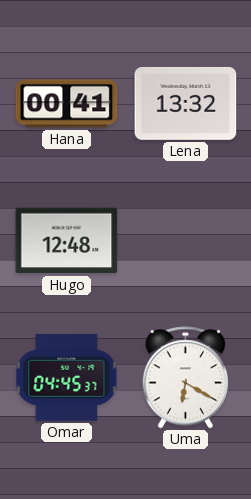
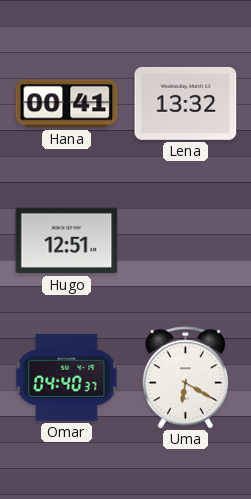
Hugo: 12:48 -> 12:51
Omar: 04:45 -> 04:40
